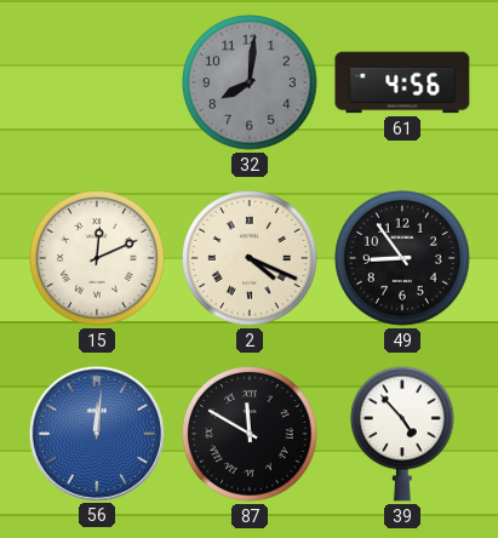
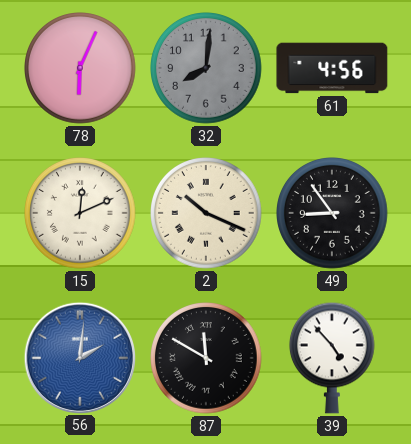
78: none -> 6:04
2: 4:19 -> 10:19
56: 12:01 -> 2:01
